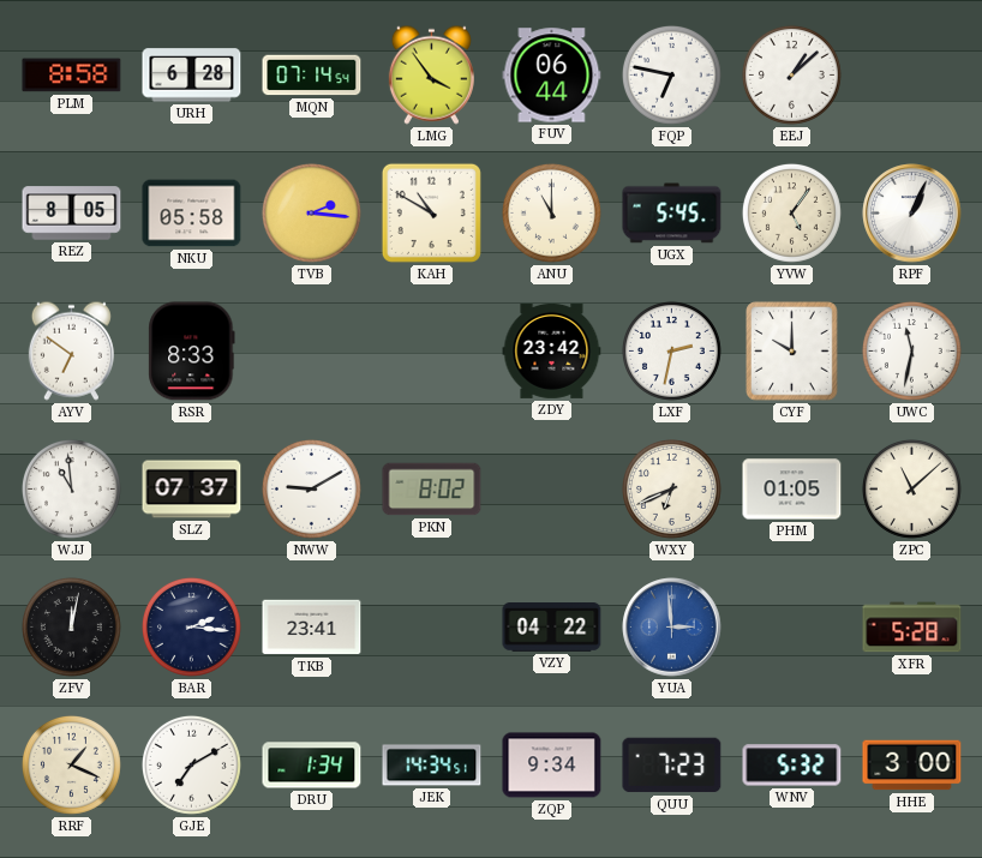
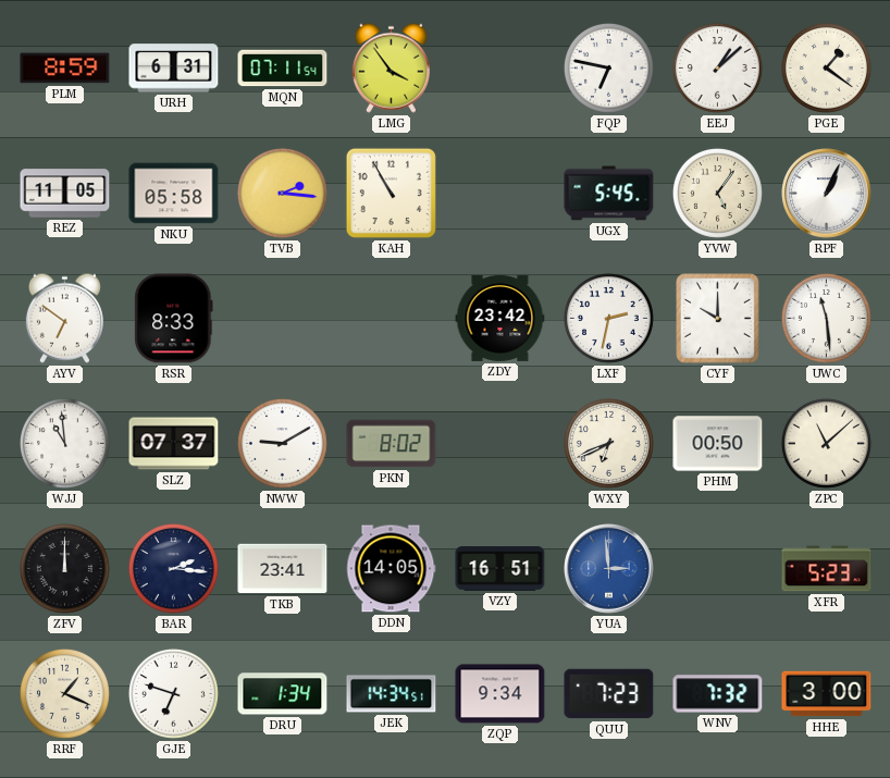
PLM: 8:58 -> 8:59
URH: 6:28 -> 6:31
MQN: 07:14 -> 07:11
FUV: 06:44 -> none
PGE: none -> 1:21
REZ: 8:05 -> 11:05
KAH: 10:50 -> 10:55
ANU: 11:00 -> none
UWC: 11:32 -> 11:29
PHM: 01:05 -> 00:50
ZFV: 12:02 -> 12:00
DDN: none -> 14:05
VZY: 04:22 -> 16:51
XFR: 5:28 -> 5:23
GJE: 7:10 -> 6:48
WNV: 5:32 -> 7:32
